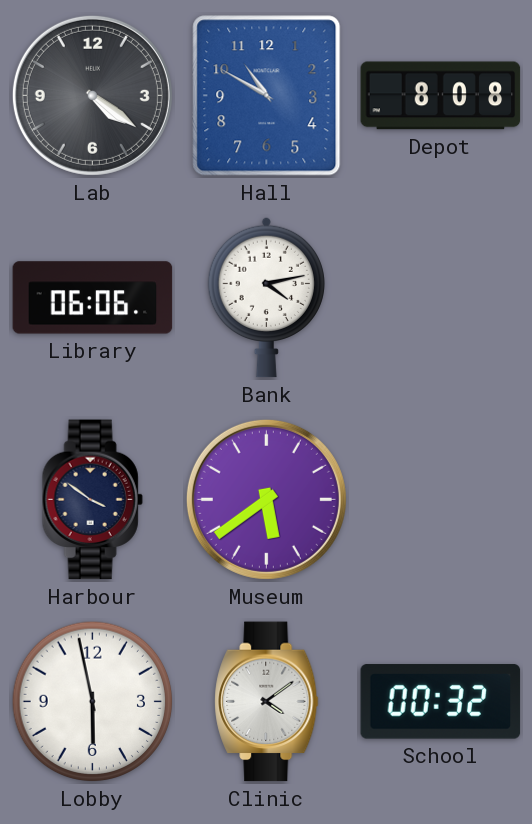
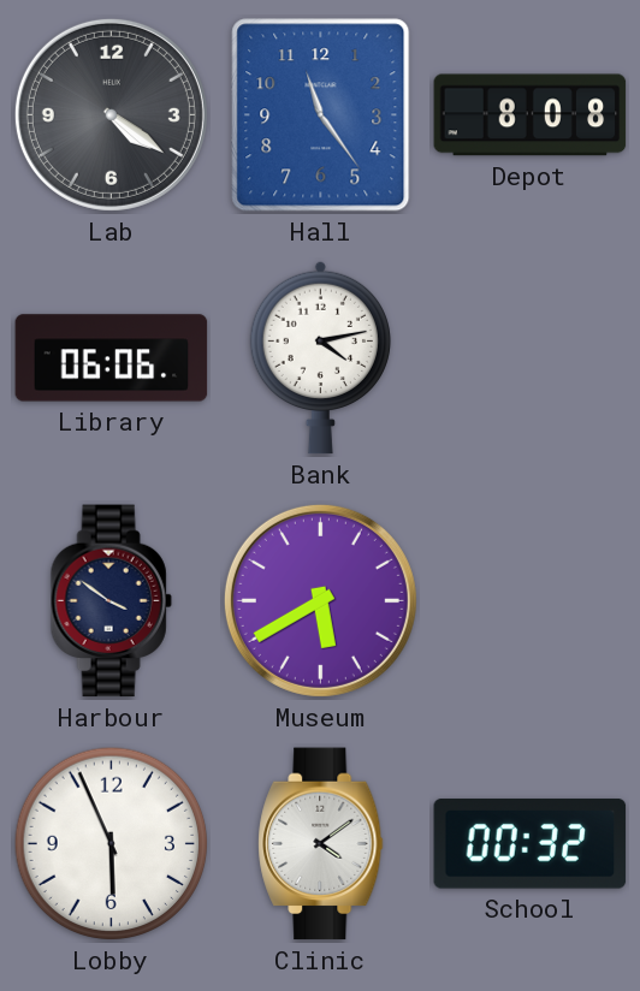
Hall: 10:50 -> 11:24
Museum: 5:39 -> 5:40
Lobby: 5:58 -> 5:56
